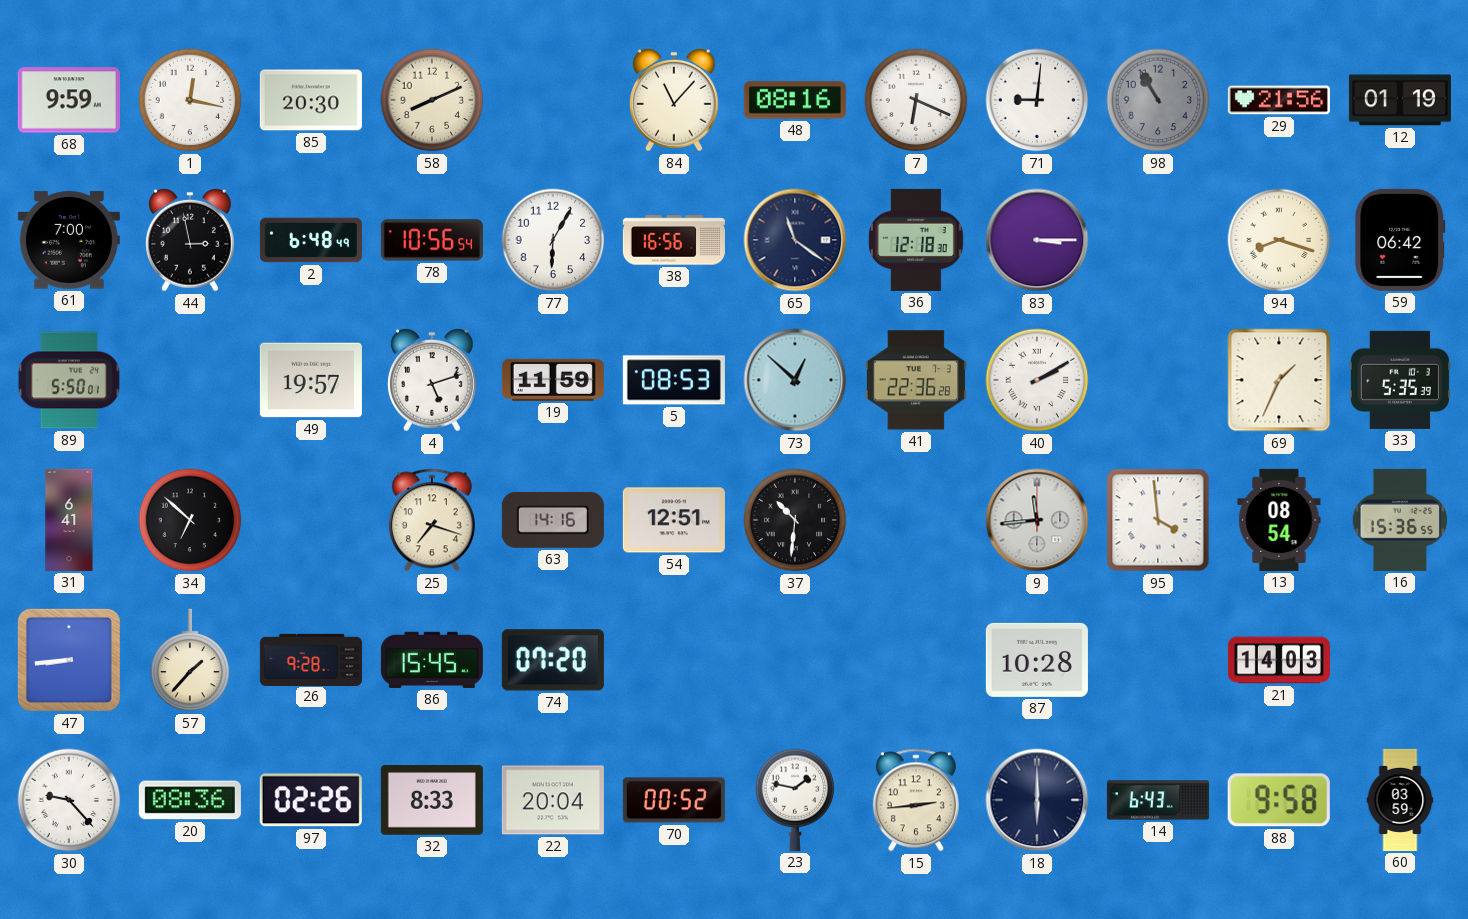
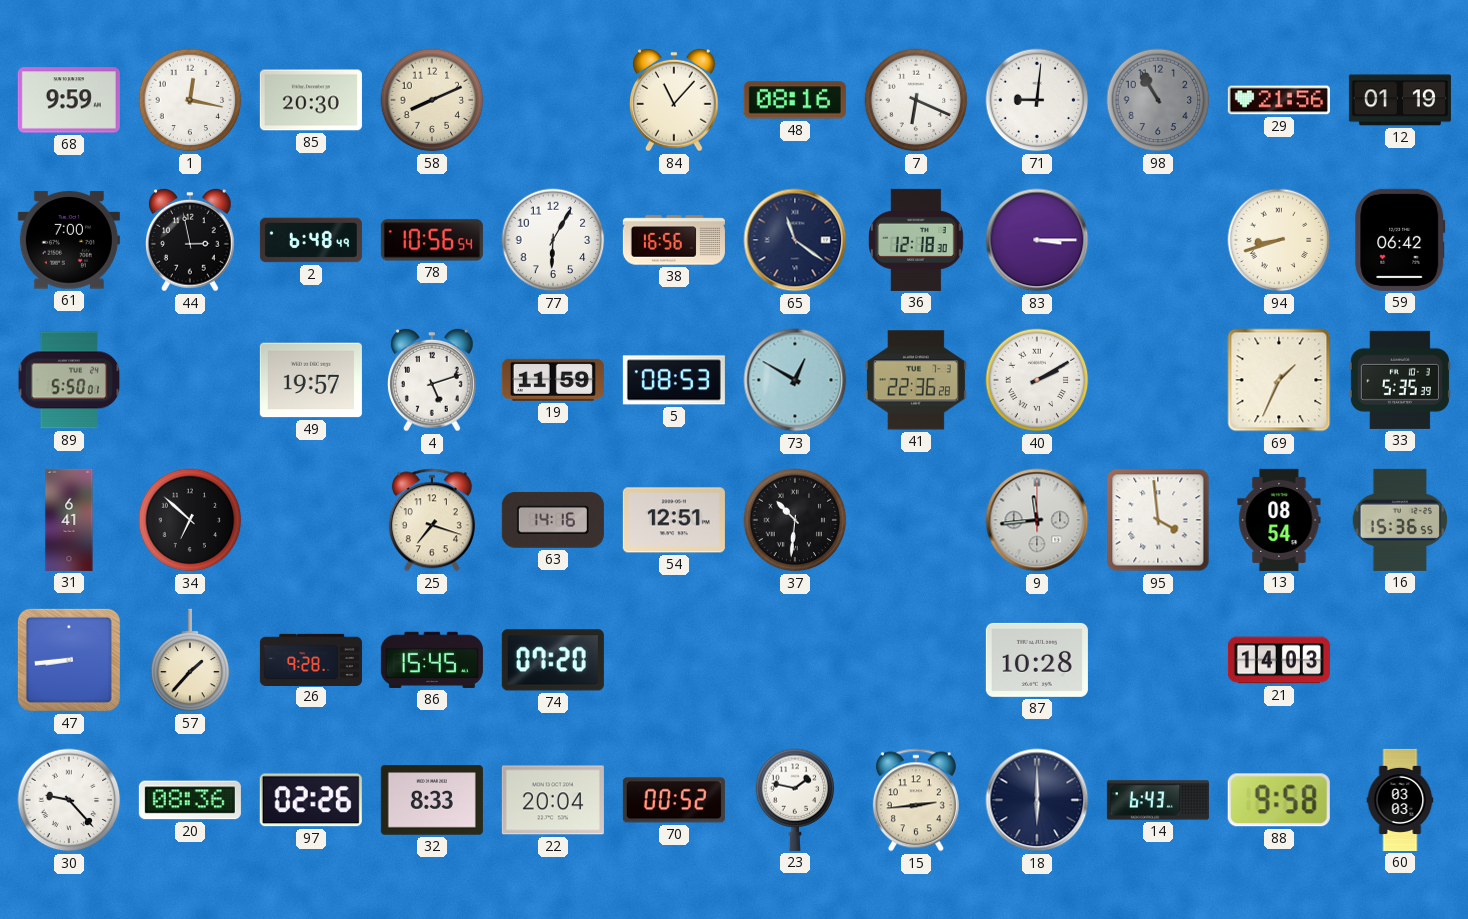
94: 8:18 -> 8:42
73: 12:52 -> 12:50
60: 03:59 -> 03:03
